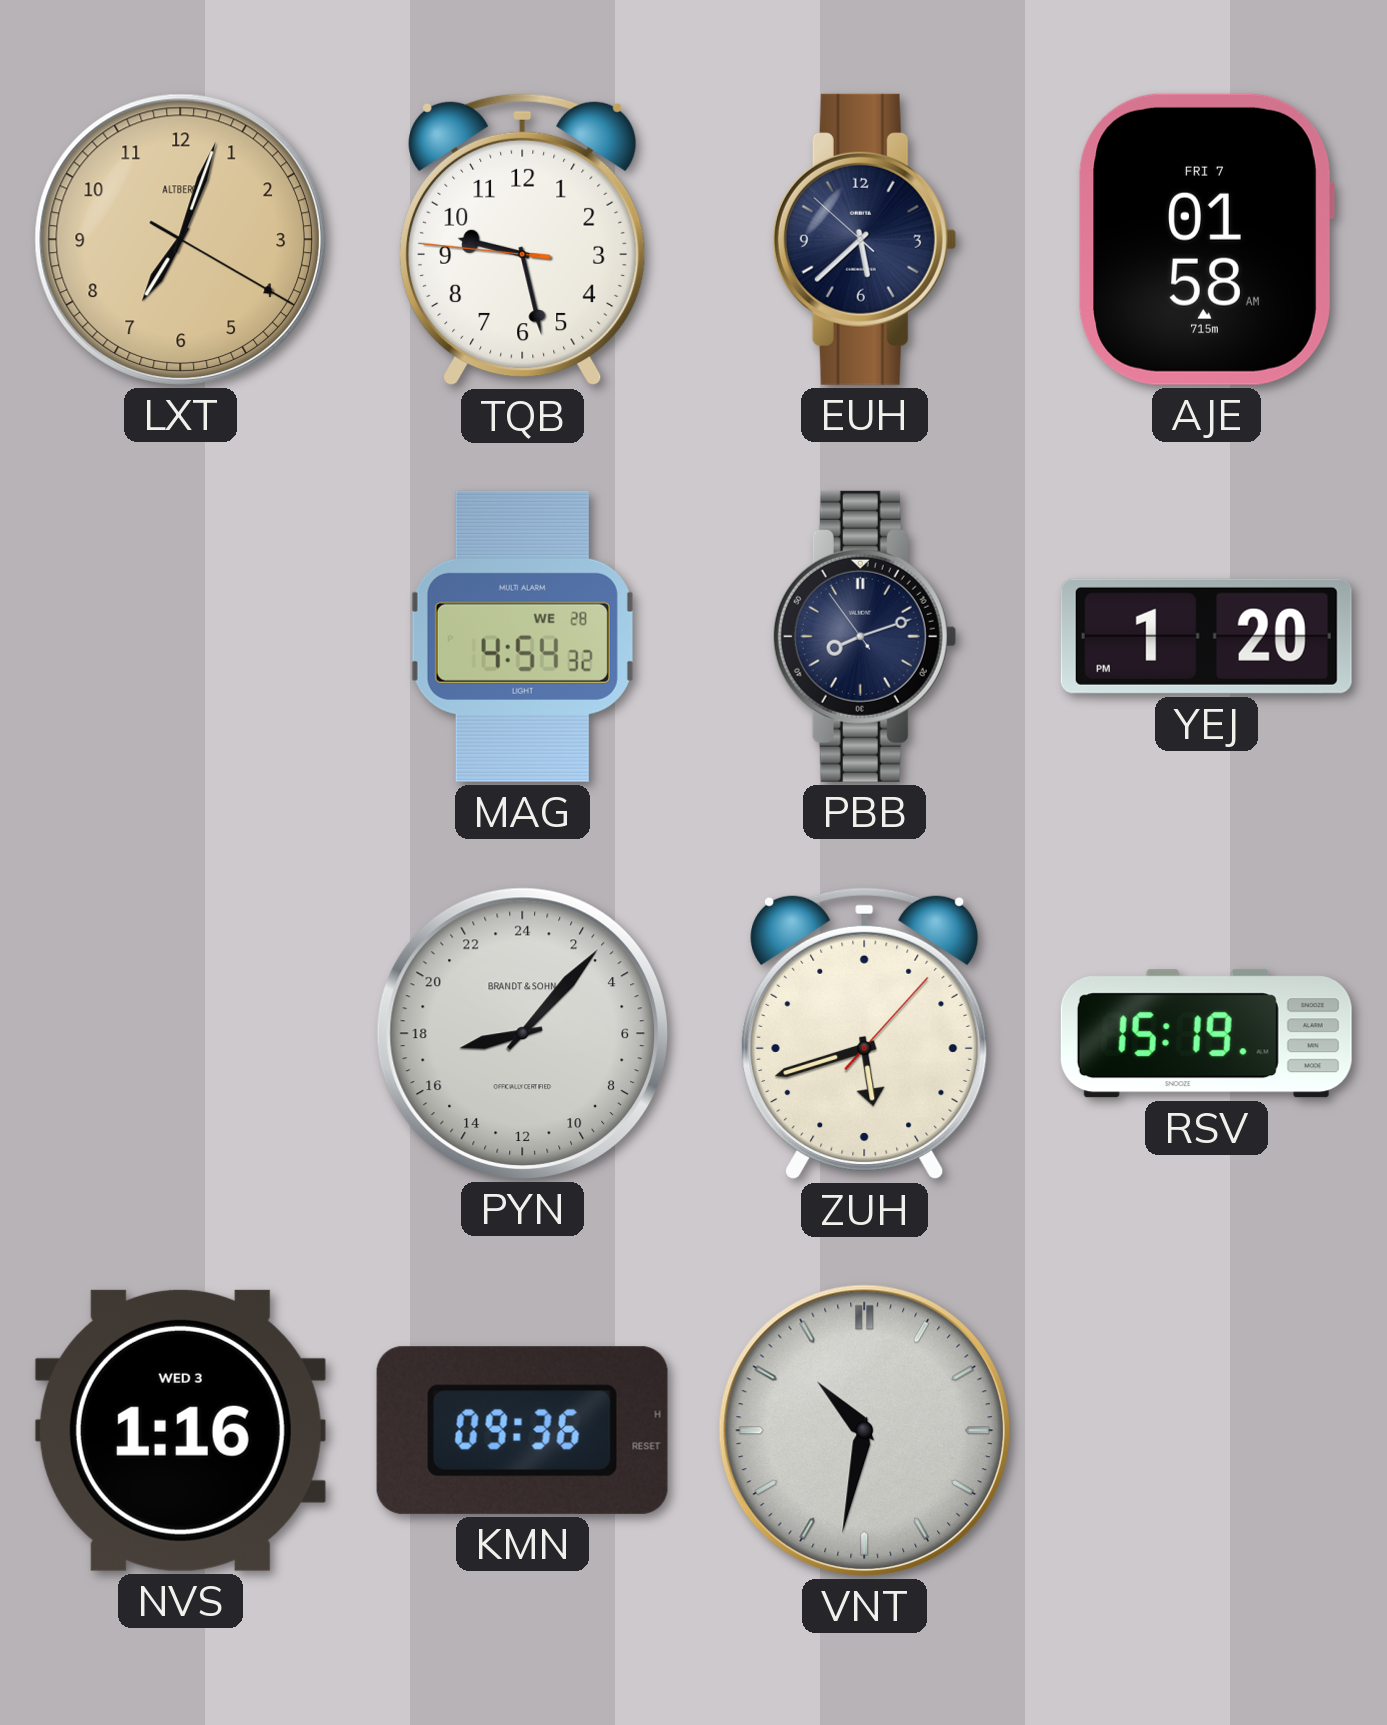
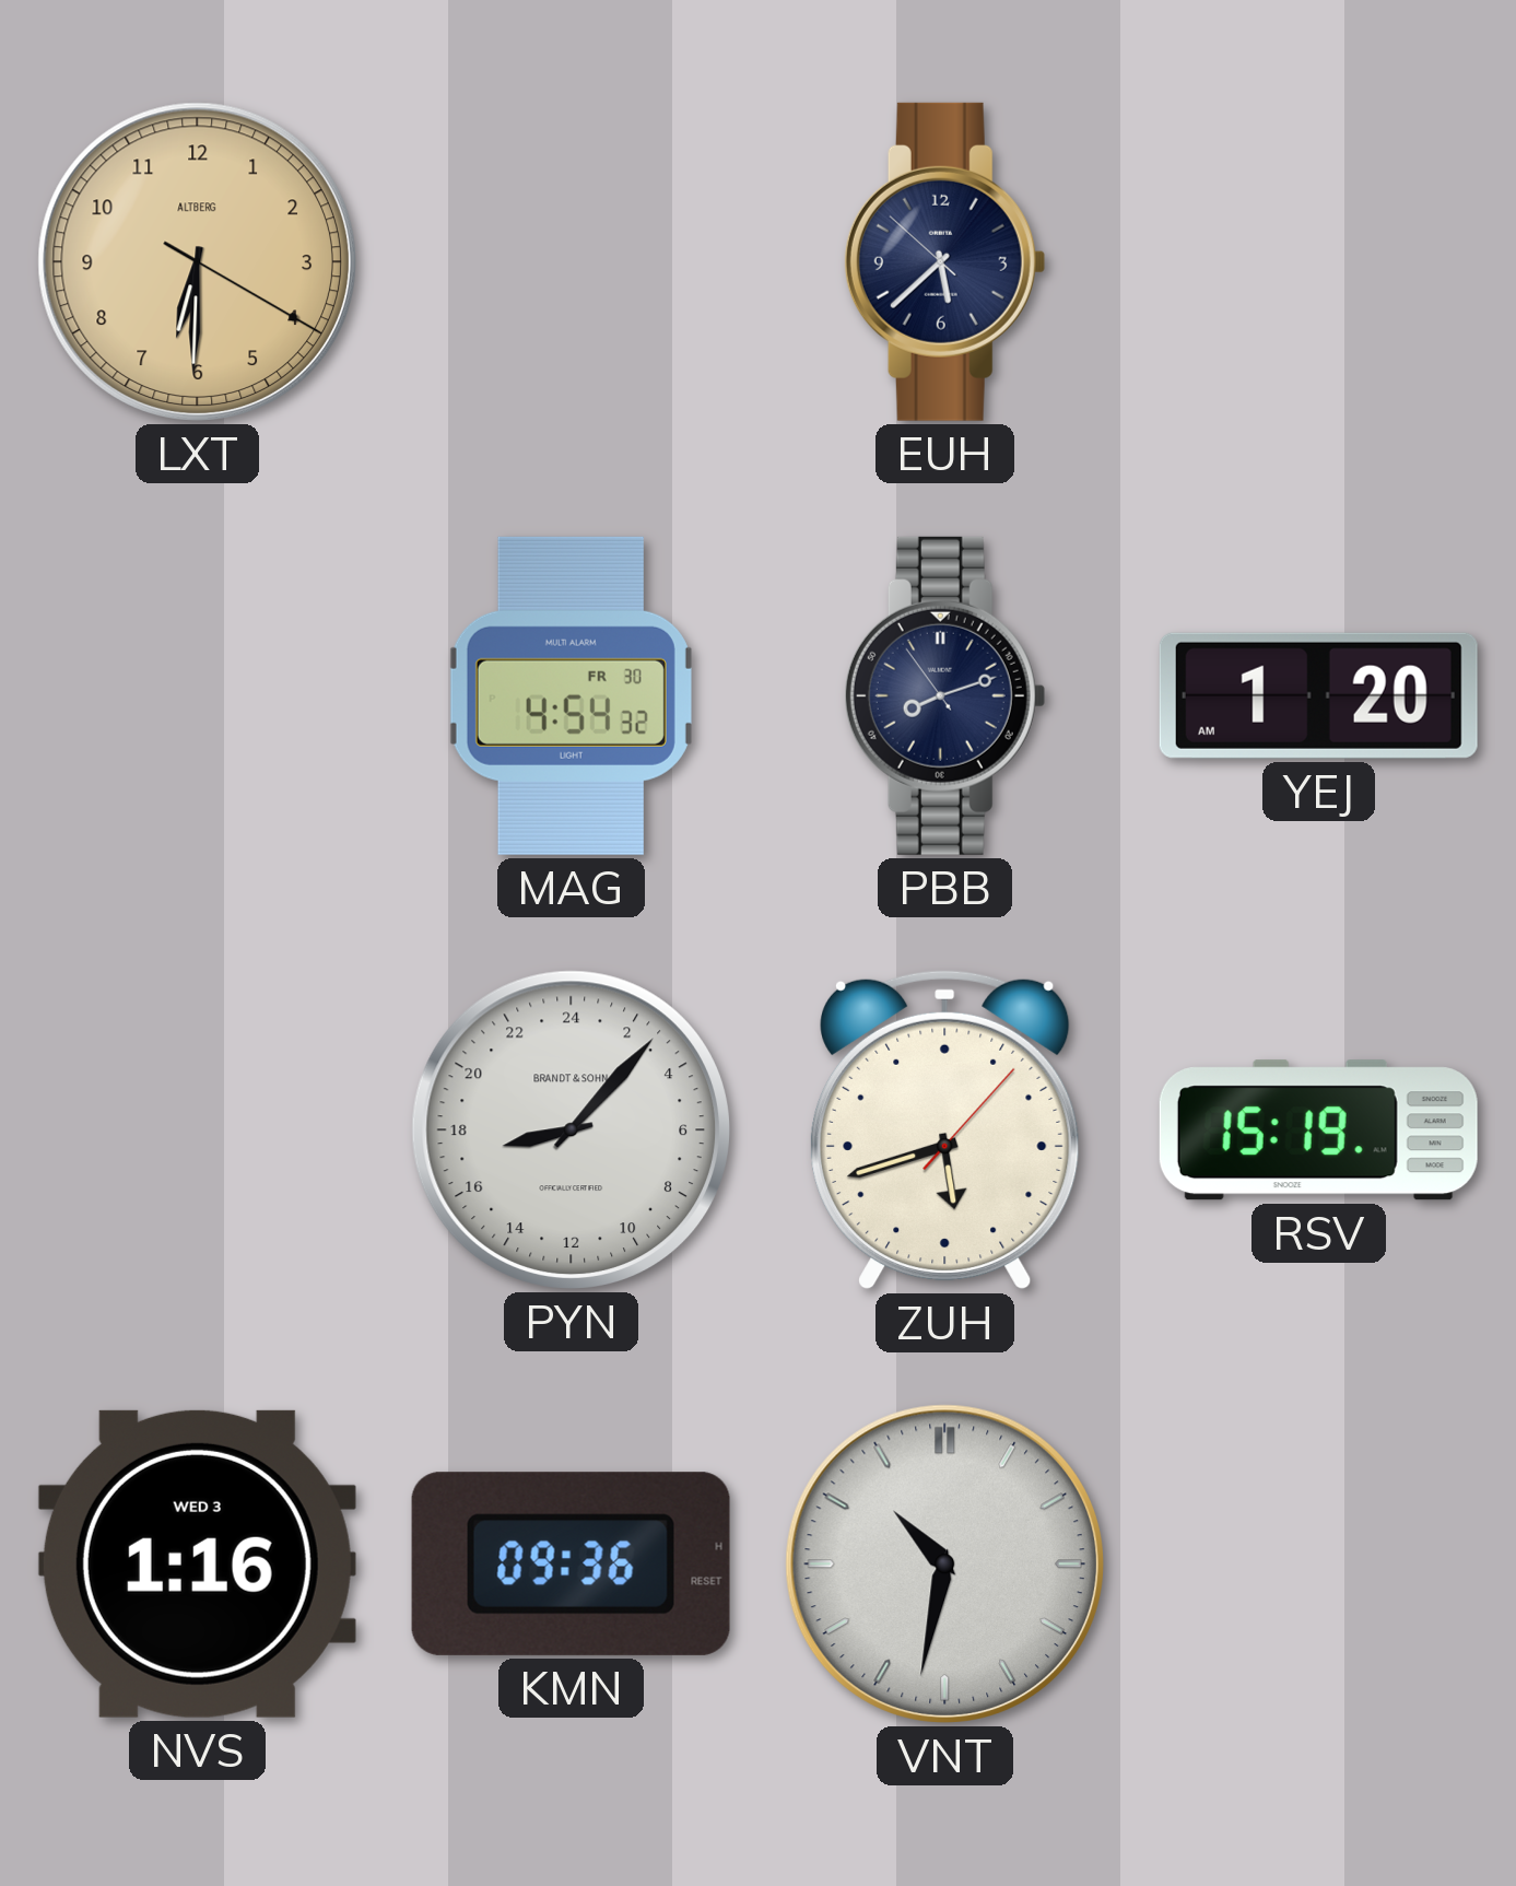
LXT: 7:03 -> 6:30
TQB: 9:27 -> none
AJE: 01:58 -> none
MAG date: WE 28 -> FR 30
YEJ: 1:20 PM -> 1:20 AM
